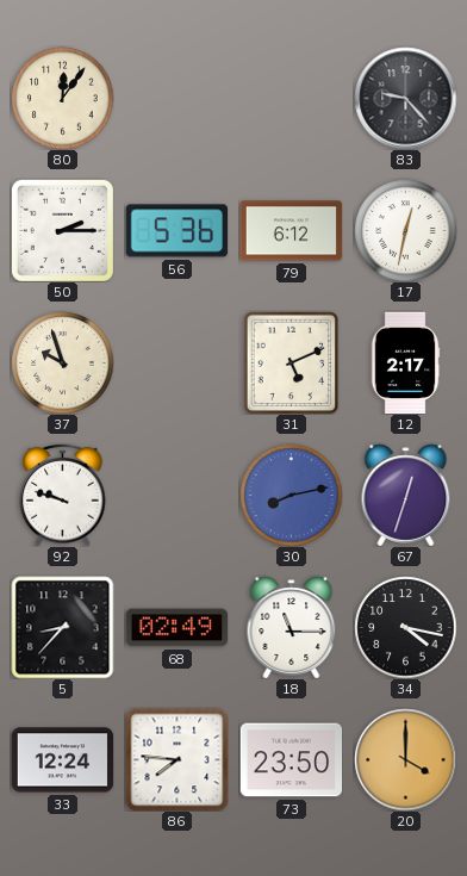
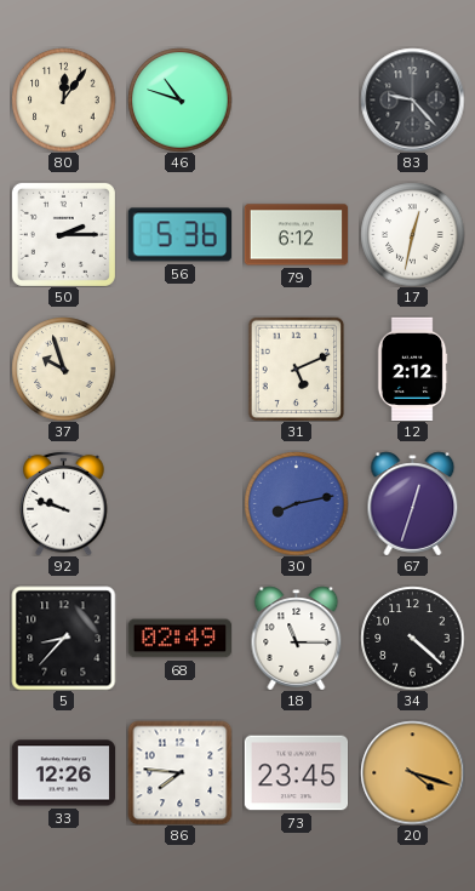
46: none -> 10:48
12: 2:17 -> 2:12
34: 4:17 -> 4:22
33: 12:24 -> 12:26
73: 23:50 -> 23:45
20: 4:00 -> 4:18
